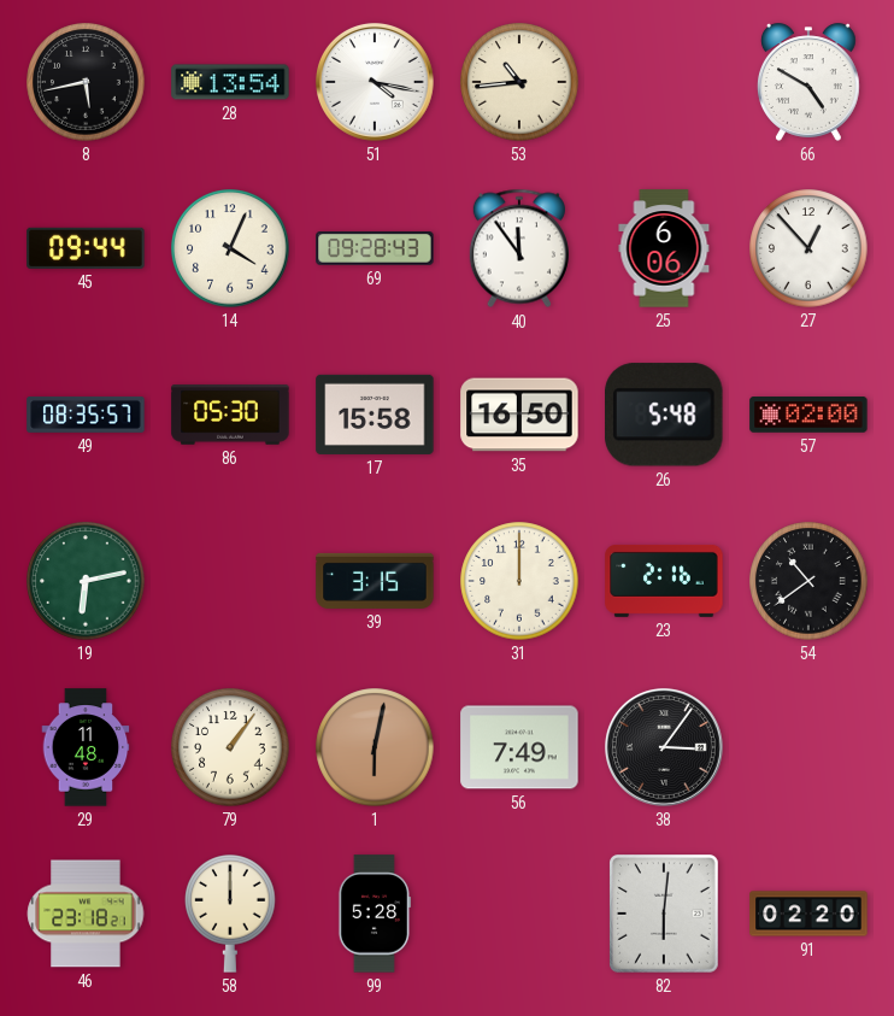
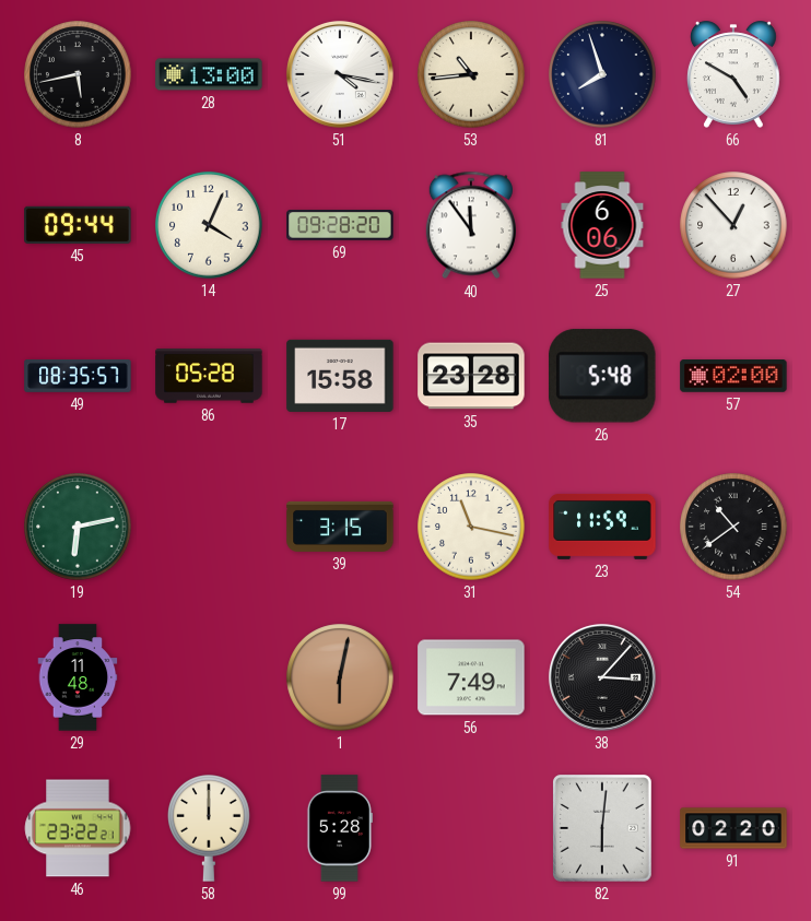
28: 13:54 -> 13:00
81: none -> 7:57
69: 09:28:43 -> 09:28:20
86: 05:30 -> 05:28
35: 16:50 -> 23:28
31: 12:00 -> 11:17
23: 2:16 -> 11:59
79: 1:06 -> none
38: 3:06 -> 3:07
46: 23:18 -> 23:22
